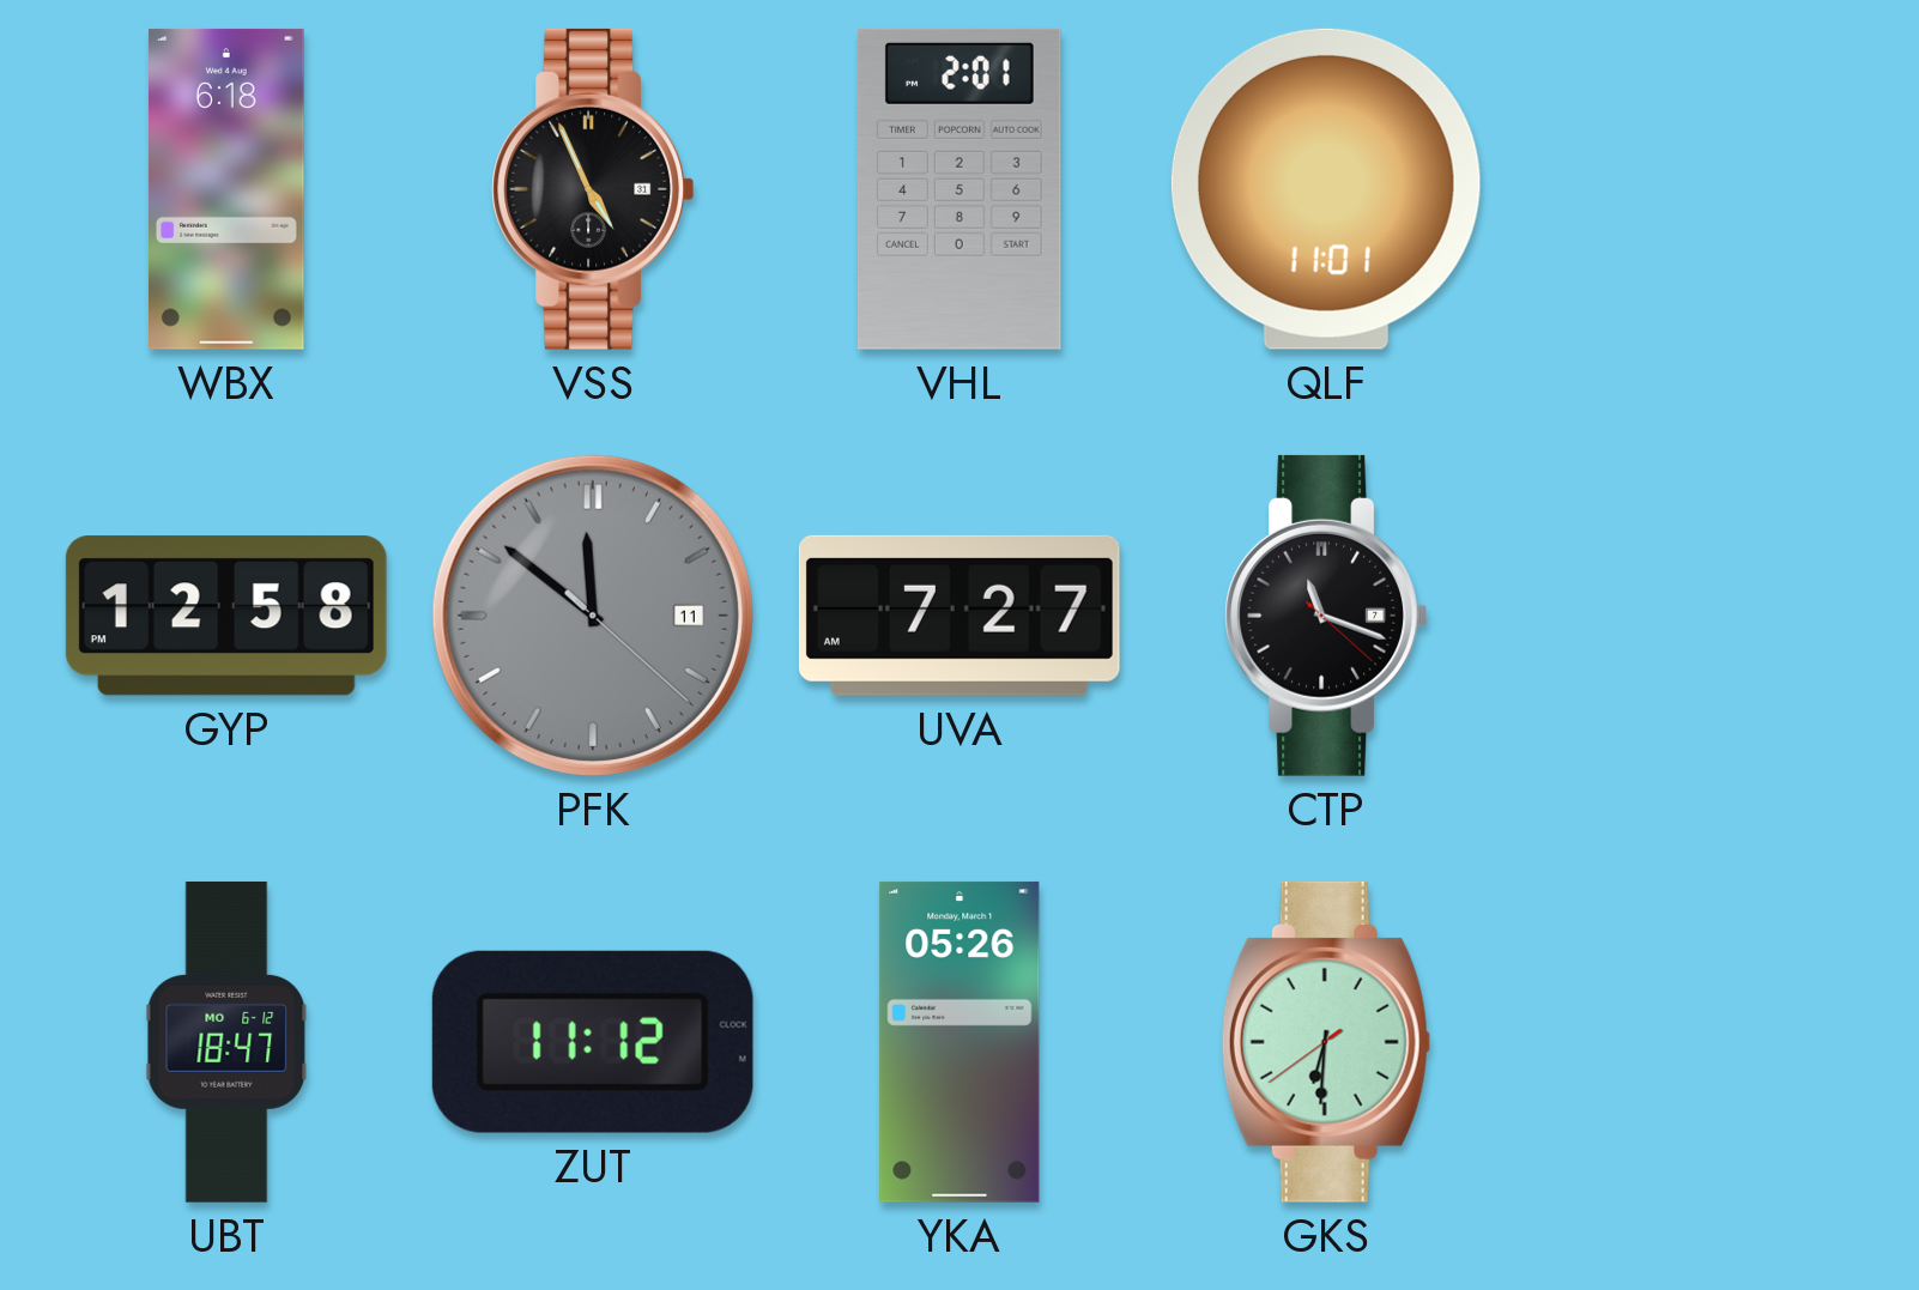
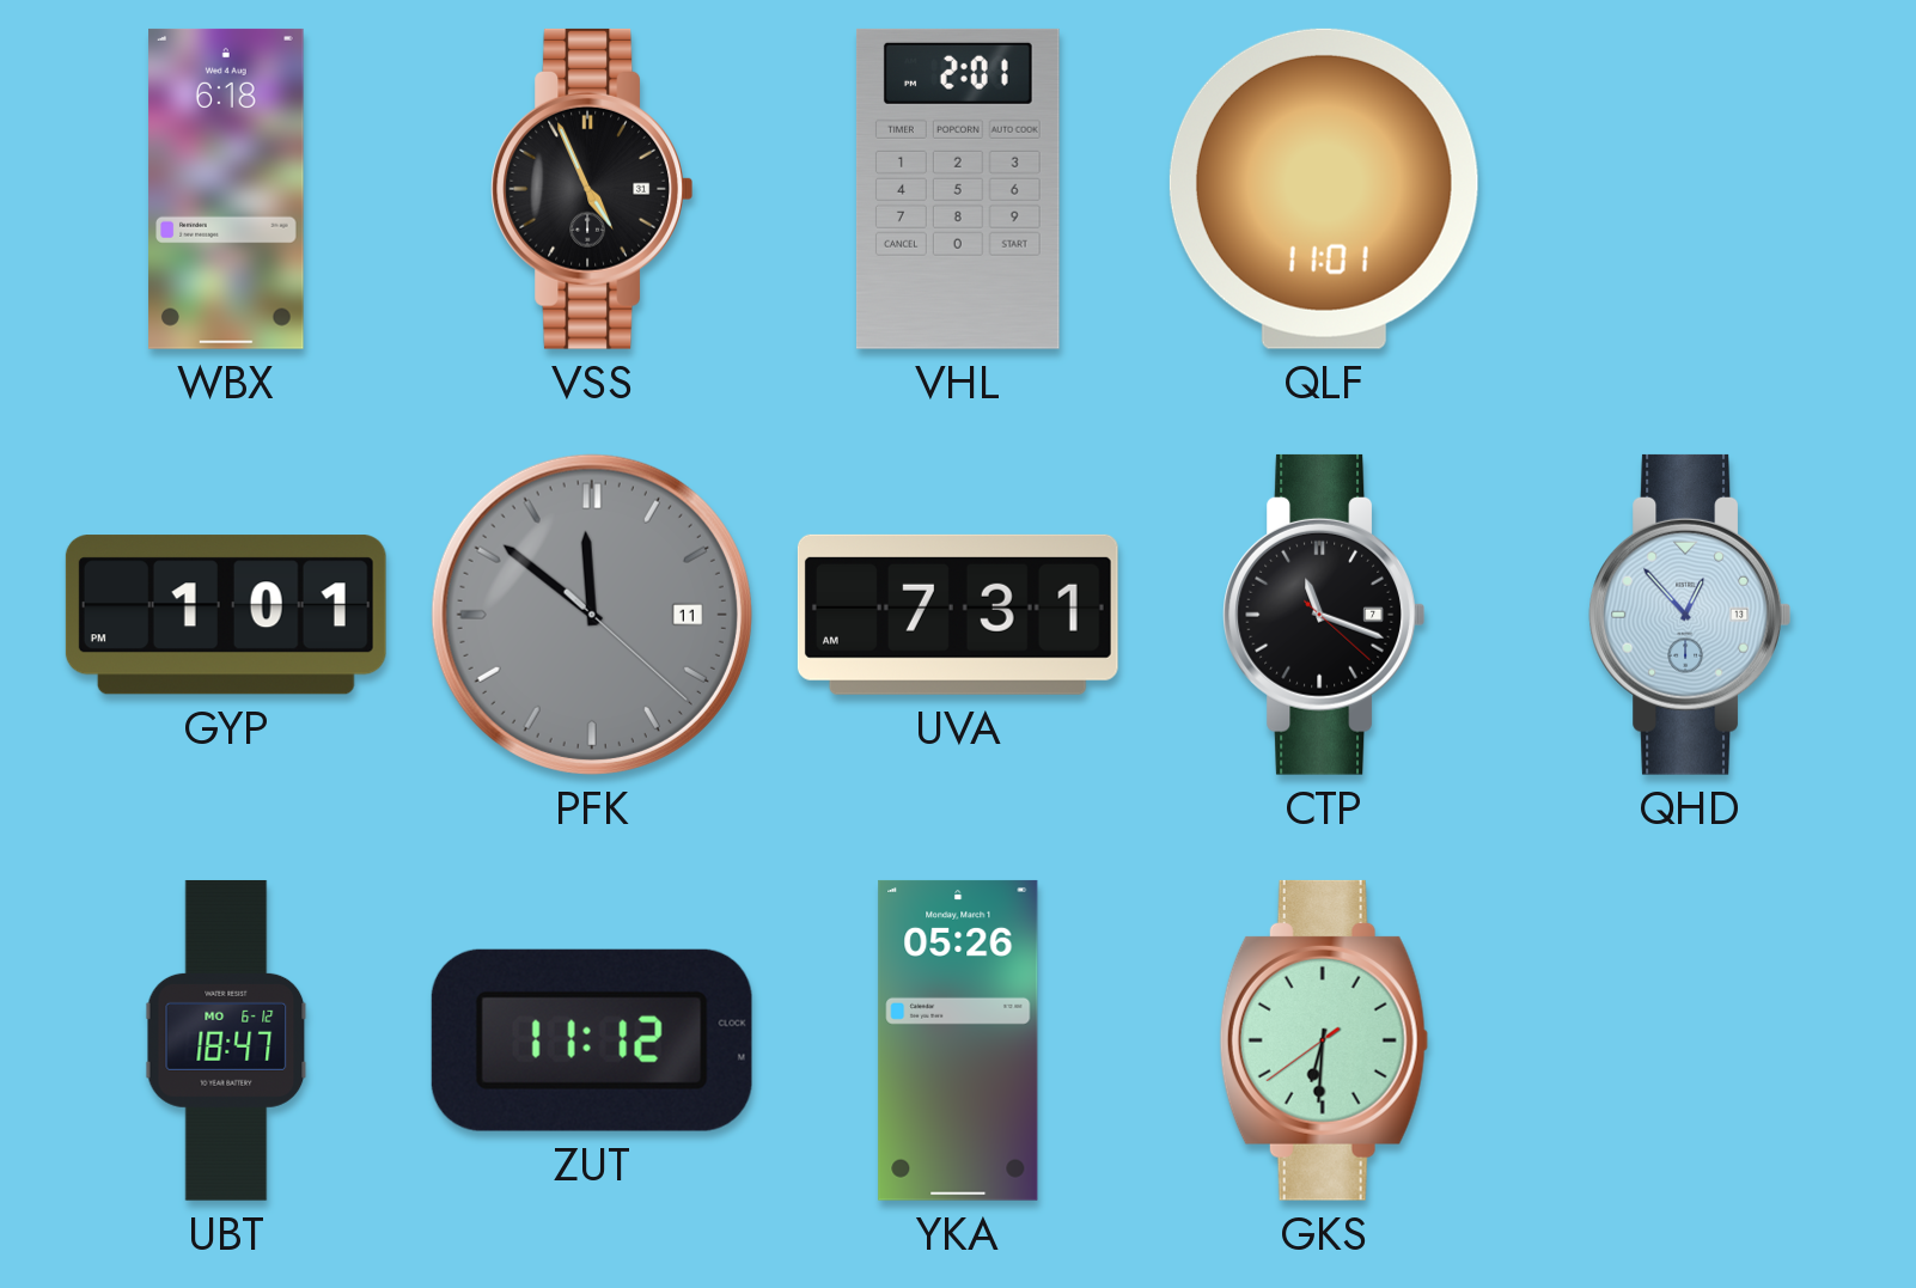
GYP: 12:58 -> 1:01
UVA: 7:27 -> 7:31
QHD: none -> 12:53
